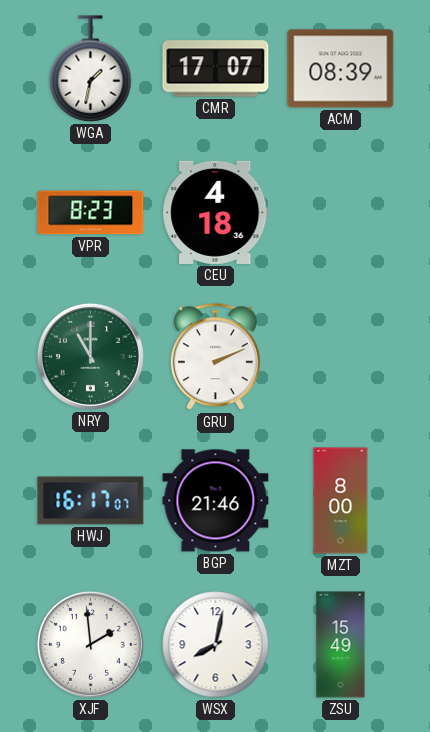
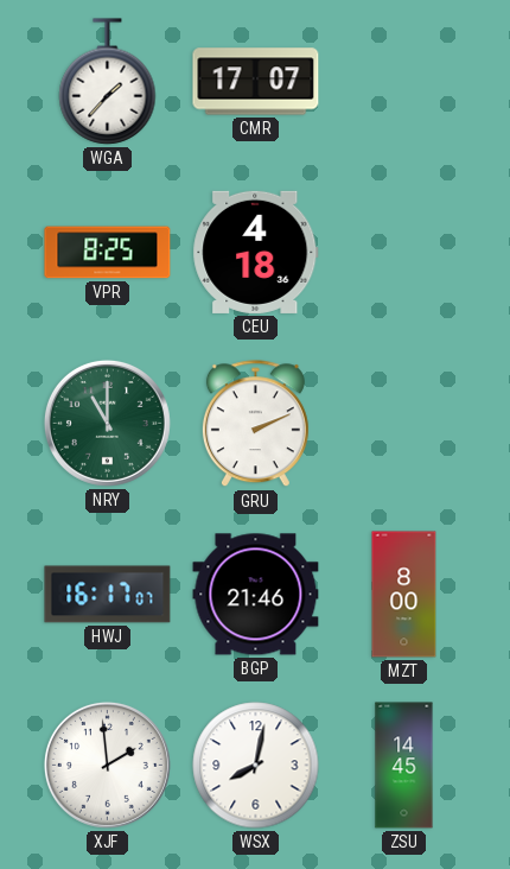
WGA: 1:32 -> 1:37
ACM: 08:39 -> none
VPR: 8:23 -> 8:25
ZSU: 15:49 -> 14:45
